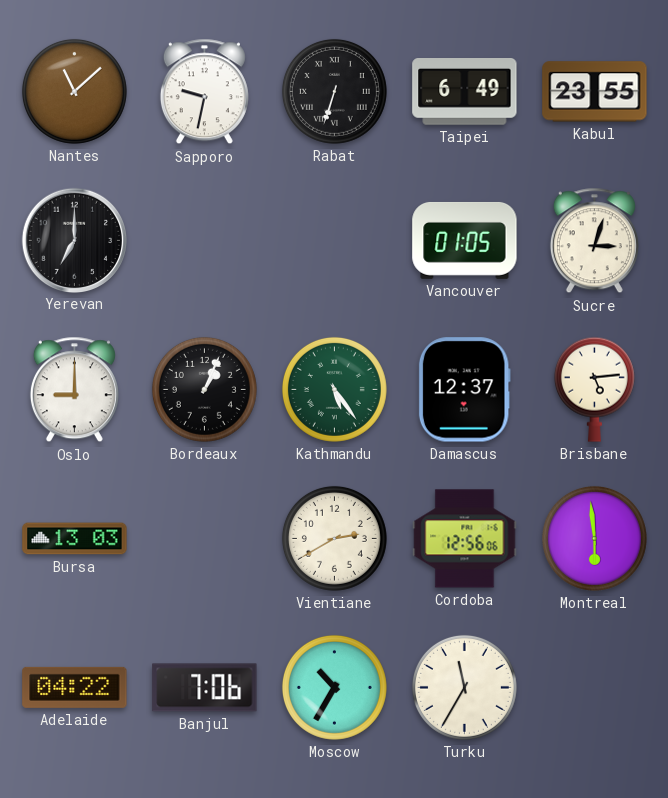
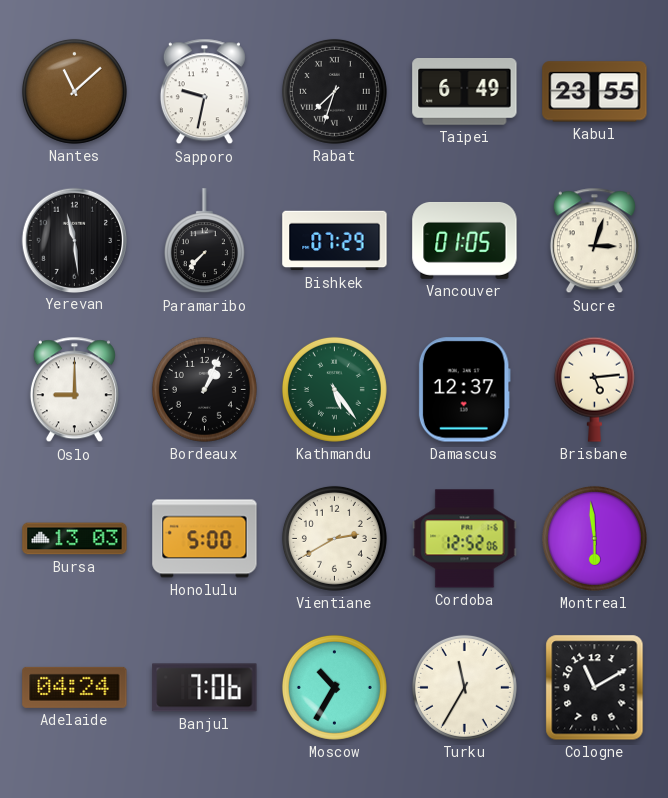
Rabat: 6:33 -> 7:33
Yerevan: 7:00 -> 11:29
Paramaribo: none -> 7:37
Bishkek: none -> 07:29
Honolulu: none -> 5:00
Cordoba: 12:56 -> 12:52
Adelaide: 04:22 -> 04:24
Cologne: none -> 11:10
